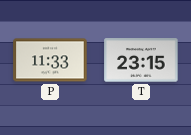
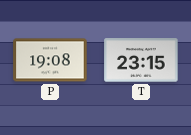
P: 11:33 -> 19:08
